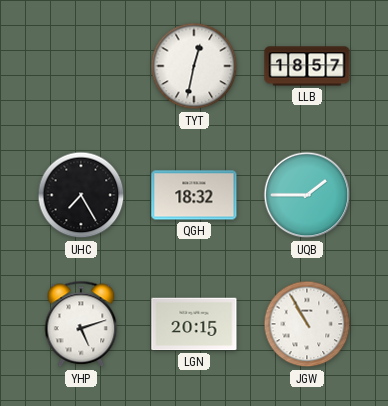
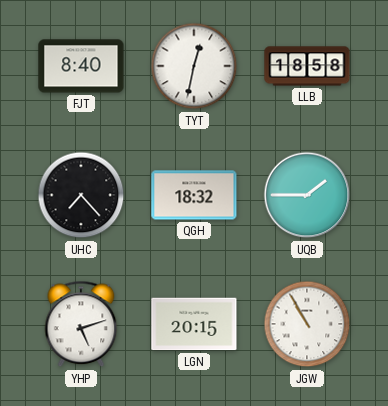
FJT: none -> 8:40
LLB: 18:57 -> 18:58
UHC: 7:25 -> 7:23
